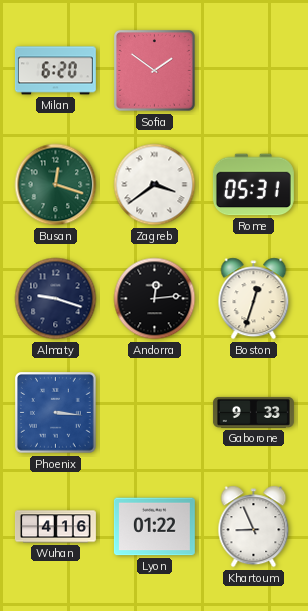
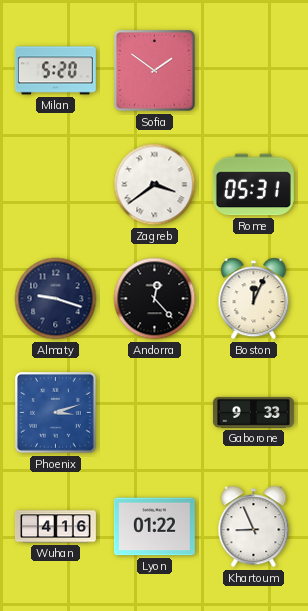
Milan: 6:20 -> 5:20
Busan: 12:18 -> none
Andorra: 12:14 -> 12:23
Boston: 12:33 -> 12:04
Phoenix: 3:16 -> 3:12
